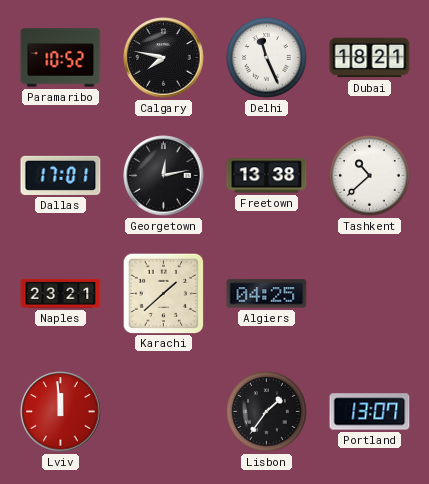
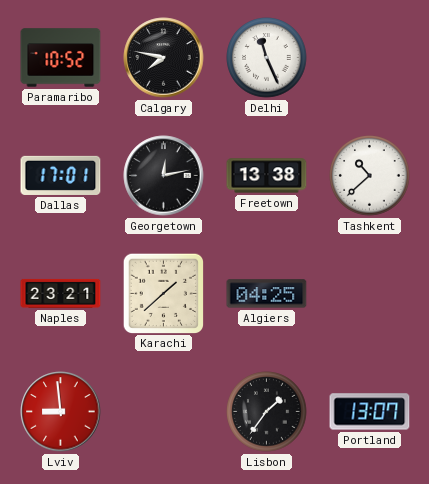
Dubai: 18:21 -> none
Lviv: 11:59 -> 8:59
